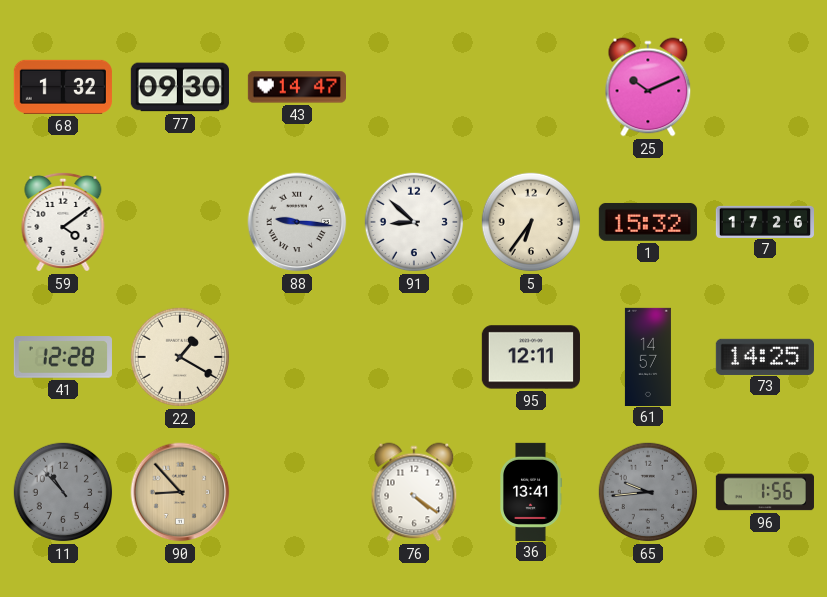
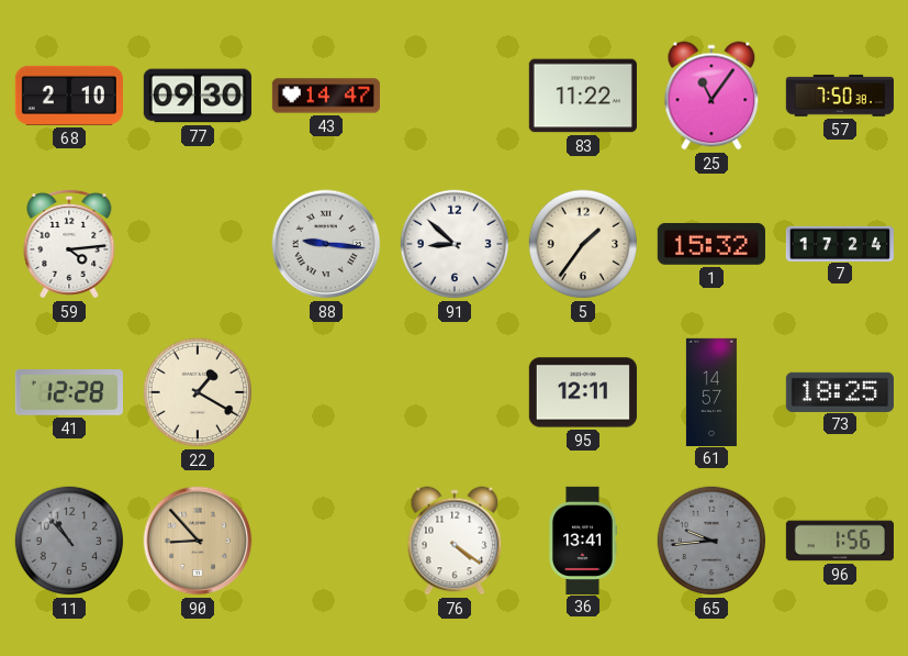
68: 1:32 -> 2:10
83: none -> 11:22
25: 10:11 -> 11:06
57: none -> 7:50
59: 4:09 -> 4:14
5: 6:36 -> 1:36
7: 17:26 -> 17:24
73: 14:25 -> 18:25
